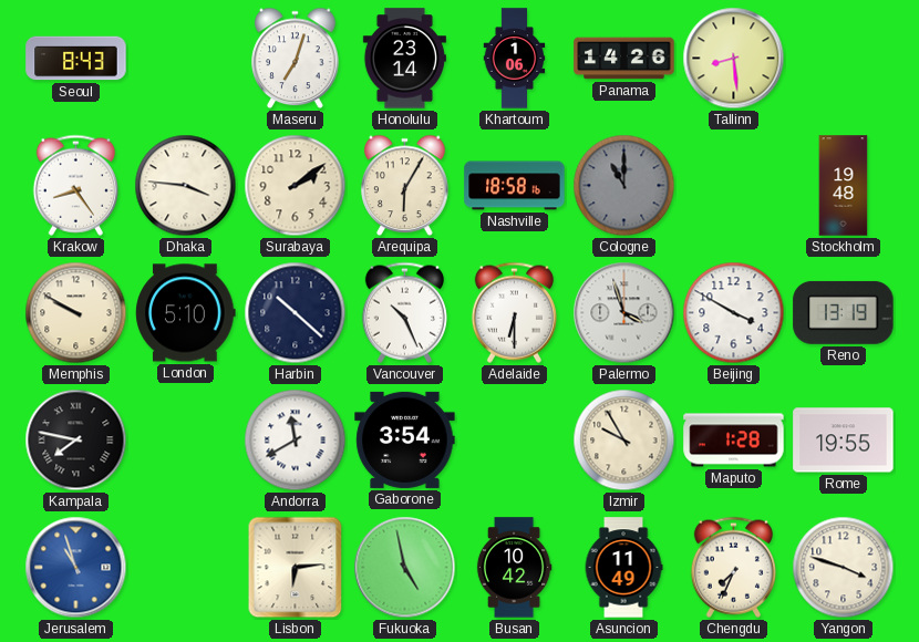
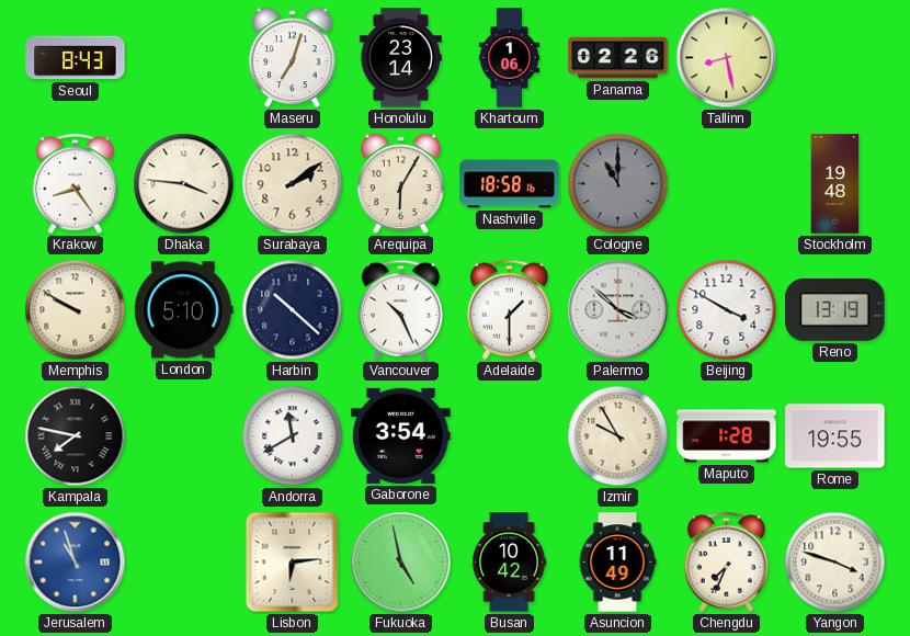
Panama: 14:26 -> 02:26
Tallinn: 8:29 -> 8:28
Adelaide: 6:30 -> 1:30
Palermo: 3:57 -> 3:52
